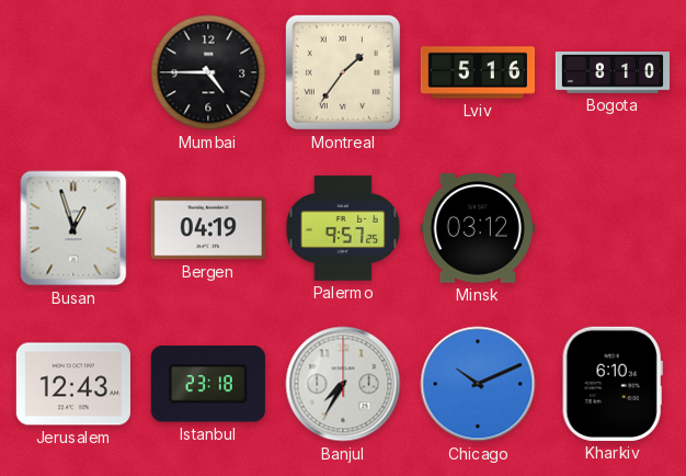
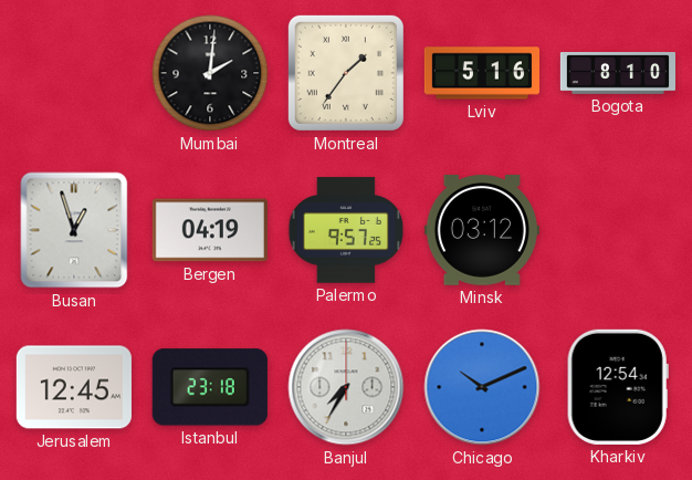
Mumbai: 4:45 -> 2:01
Jerusalem: 12:43 -> 12:45
Kharkiv: 6:10 -> 12:54
